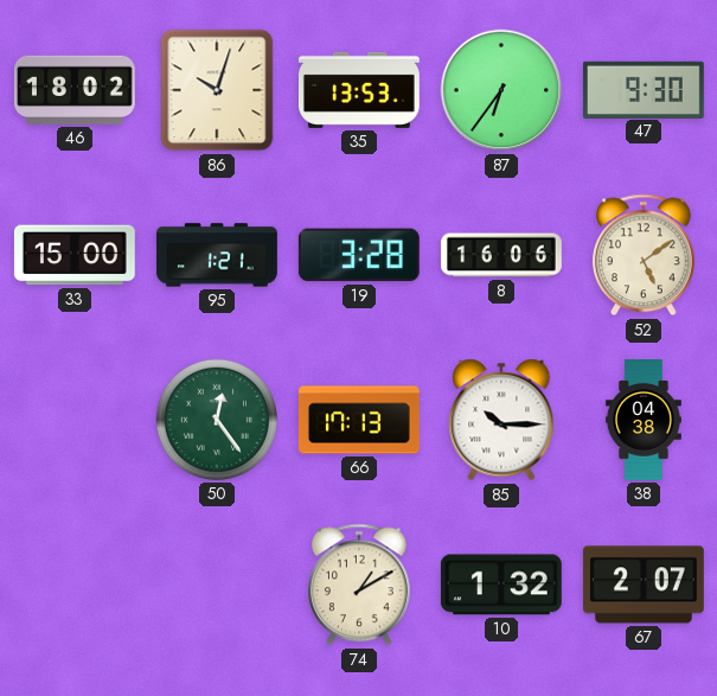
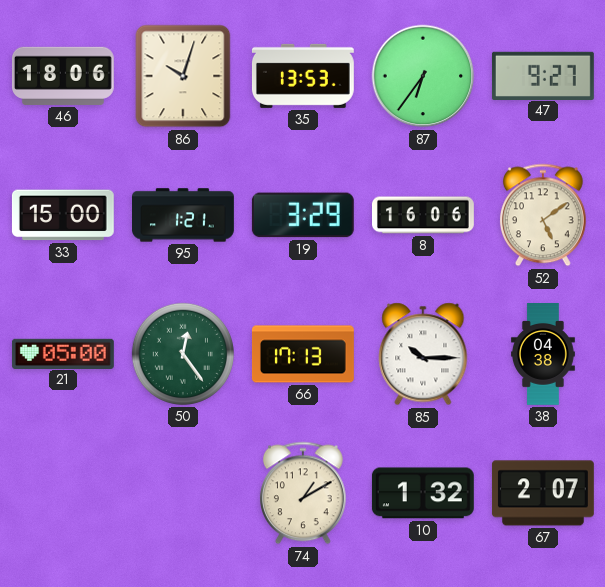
46: 18:02 -> 18:06
47: 9:30 -> 9:27
19: 3:28 -> 3:29
21: none -> 05:00
